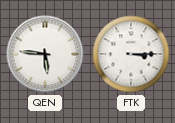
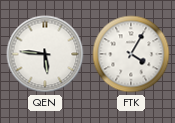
FTK: 3:15 -> 4:05
